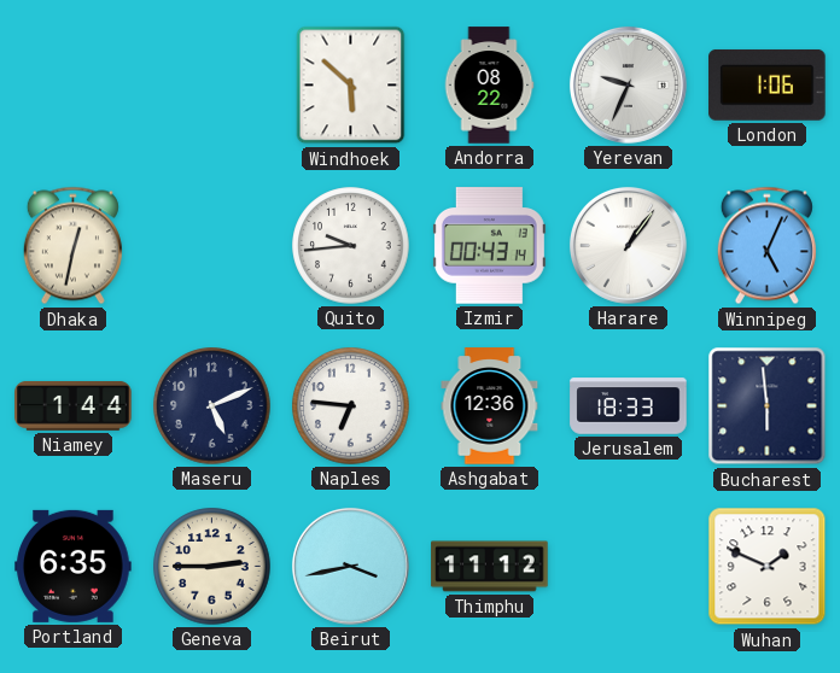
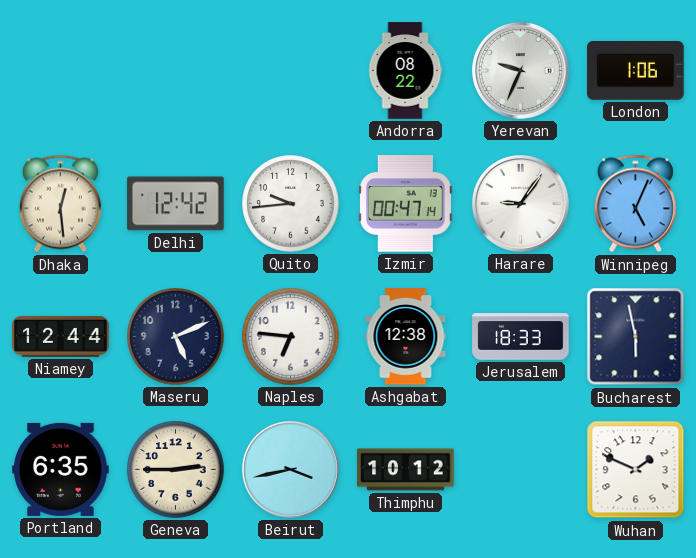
Windhoek: 5:52 -> none
Dhaka: 12:32 -> 12:29
Delhi: none -> 12:42
Izmir: 00:43 -> 00:47
Harare: 1:06 -> 9:06
Niamey: 1:44 -> 12:44
Ashgabat: 12:36 -> 12:38
Bucharest: 5:59 -> 5:58
Thimphu: 11:12 -> 10:12
